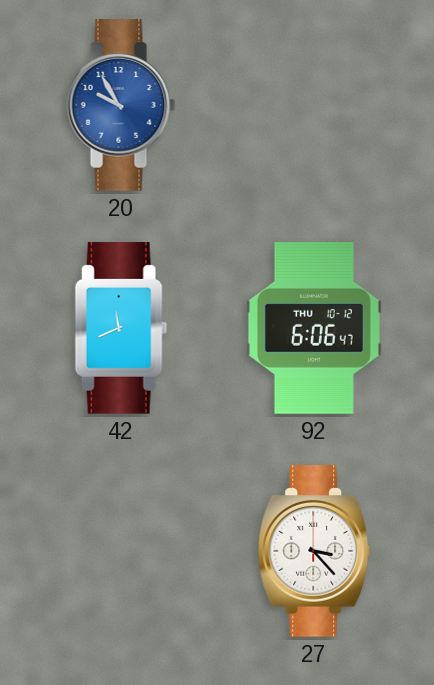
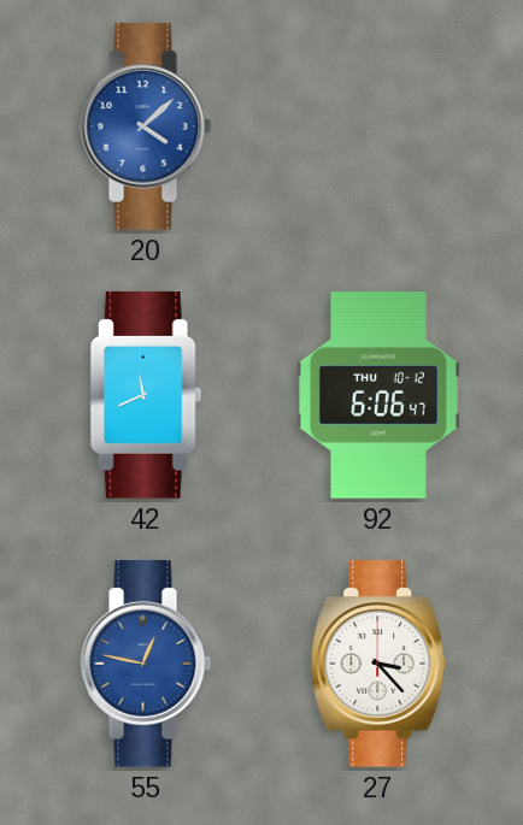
20: 9:55 -> 4:08
55: none -> 12:47
